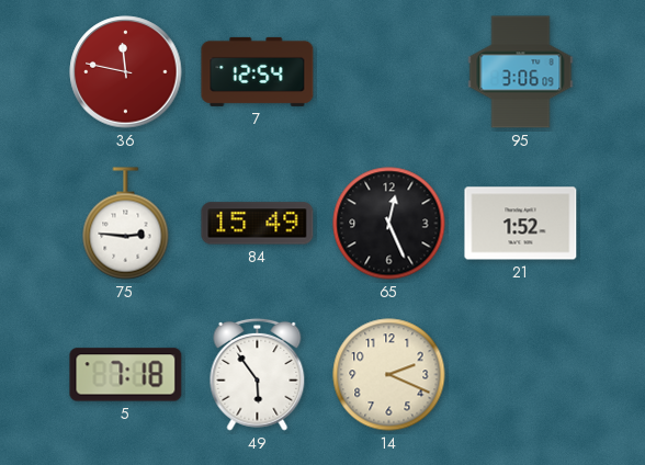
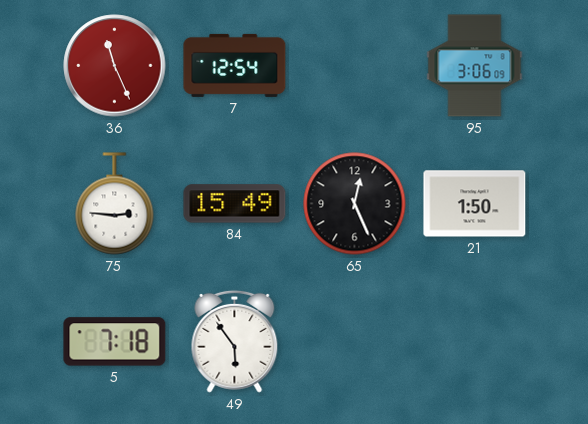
36: 11:47 -> 11:26
21: 1:52 -> 1:50
14: 2:19 -> none
